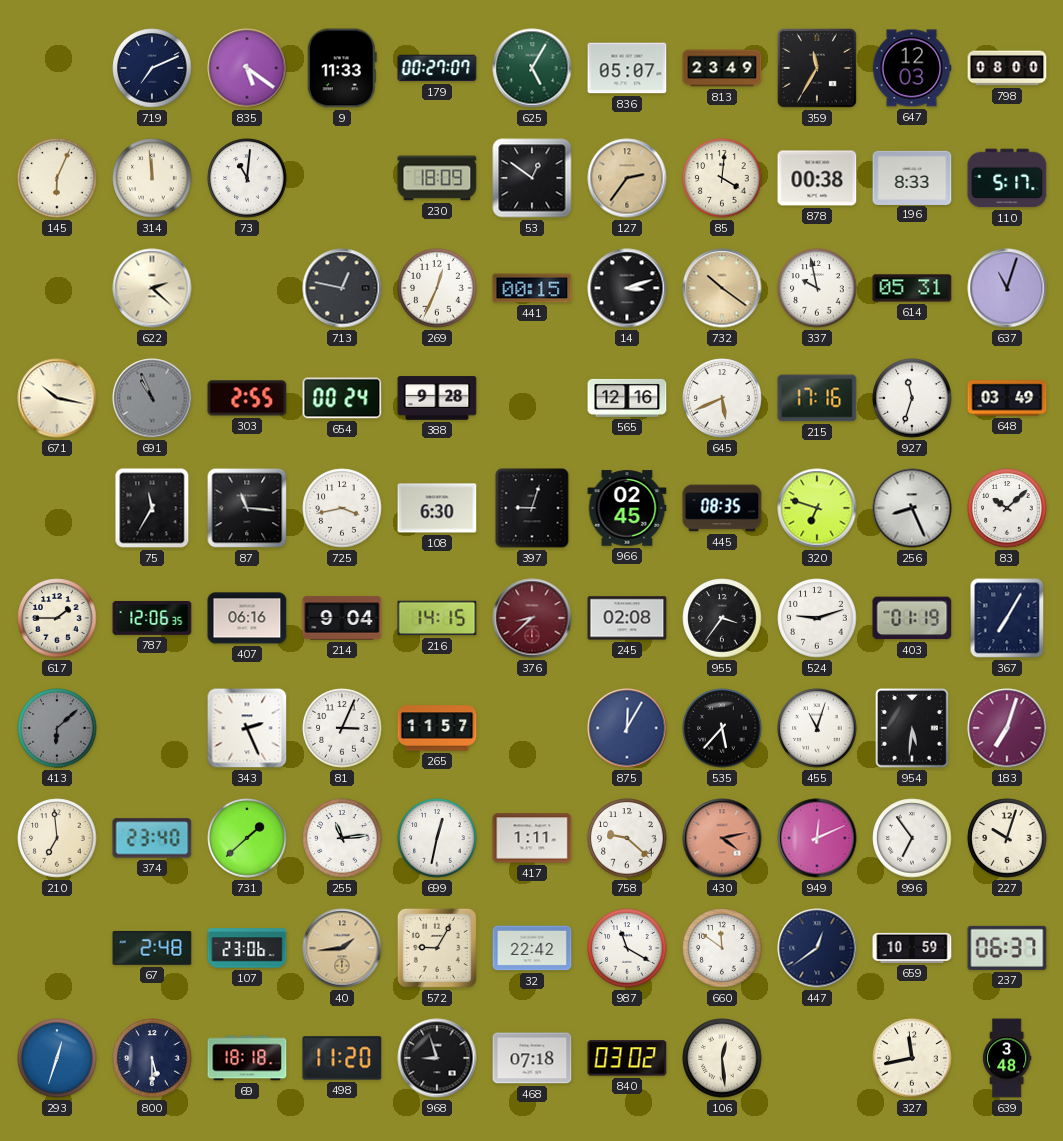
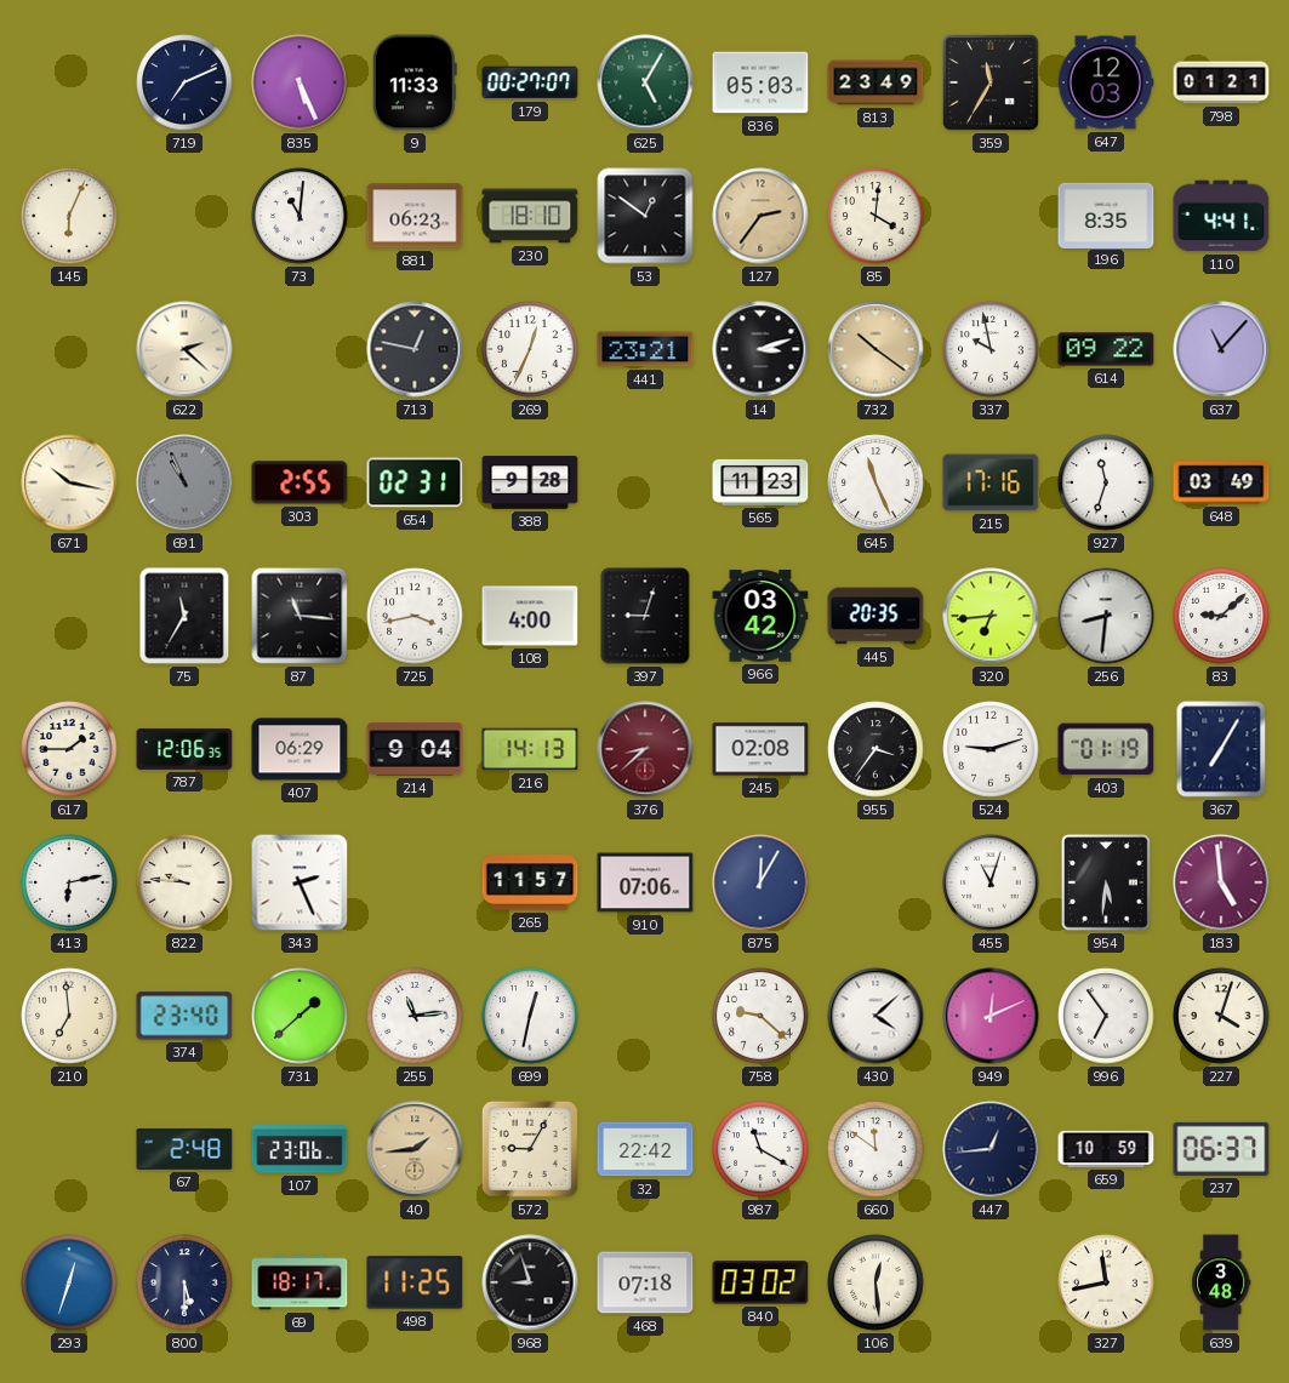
835: 5:21 -> 5:26
836: 05:07 -> 05:03
798: 08:00 -> 01:21
314: 11:59 -> none
881: none -> 06:23
230: 18:09 -> 18:10
878: 00:38 -> none
196: 8:33 -> 8:35
110: 5:17 -> 4:41
441: 00:15 -> 23:21
614: 05:31 -> 09:22
637: 11:03 -> 11:07
654: 00:24 -> 02:31
565: 12:16 -> 11:23
645: 5:41 -> 11:26
108: 6:30 -> 4:00
966: 02:45 -> 03:42
445: 08:35 -> 20:35
320: 6:48 -> 6:44
256: 8:26 -> 8:31
83: 10:08 -> 9:08
407: 06:16 -> 06:29
216: 14:15 -> 14:13
413: 6:08 -> 6:13
413 dial: grey -> white
822: none -> 9:46
81: 3:04 -> none
910: none -> 07:06
535: 5:37 -> none
183: 7:03 -> 4:59
417: 1:11 -> none
430: 4:13 -> 4:08
430 dial: salmon -> white
227: 10:03 -> 4:03
447: 12:39 -> 12:44
69: 18:18 -> 18:17
498: 11:20 -> 11:25
